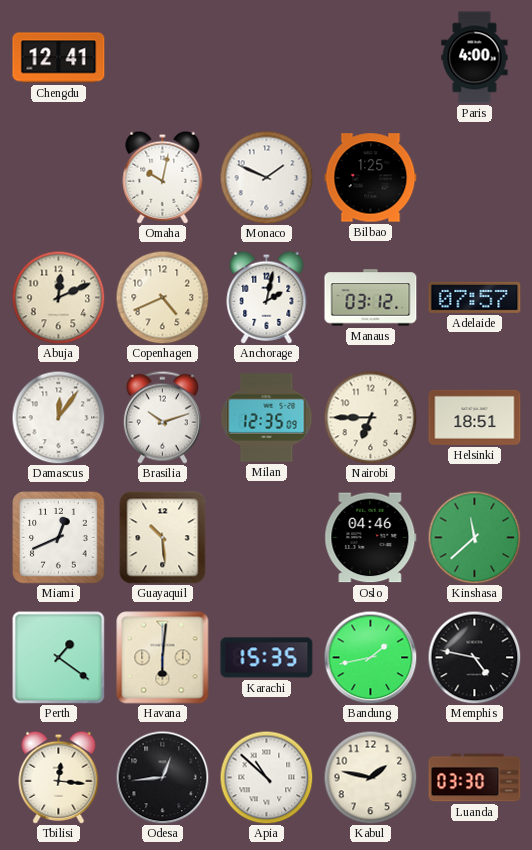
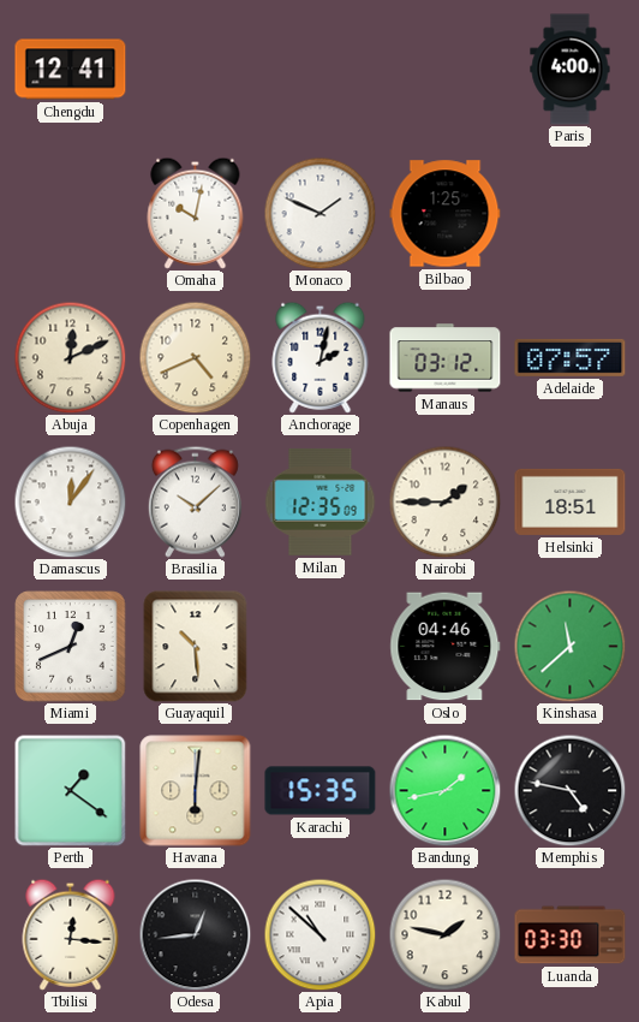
Brasilia: 10:12 -> 10:08
Nairobi: 6:45 -> 1:45
